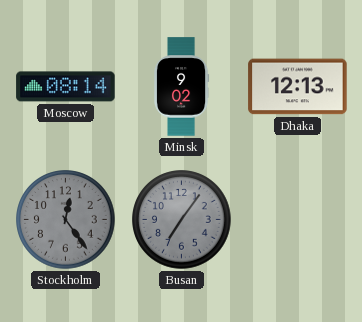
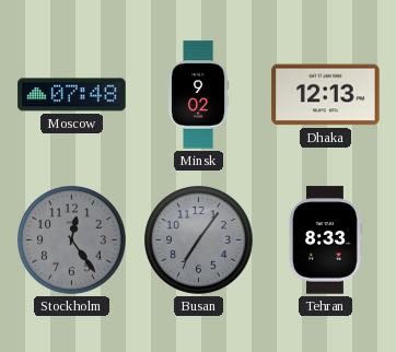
Moscow: 08:14 -> 07:48
Tehran: none -> 8:33
